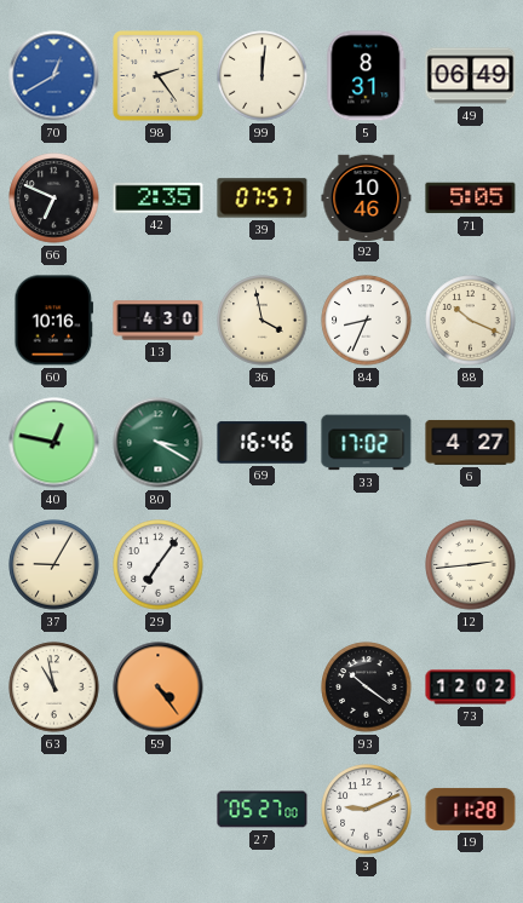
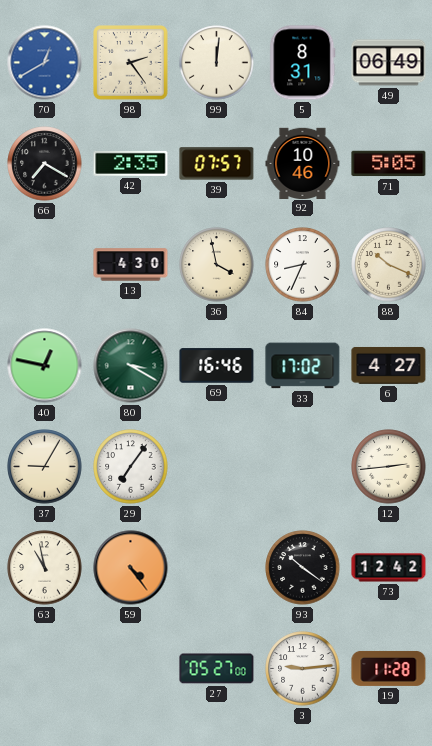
66: 6:49 -> 7:20
60: 10:16 -> none
73: 12:02 -> 12:42
3: 9:11 -> 9:14
